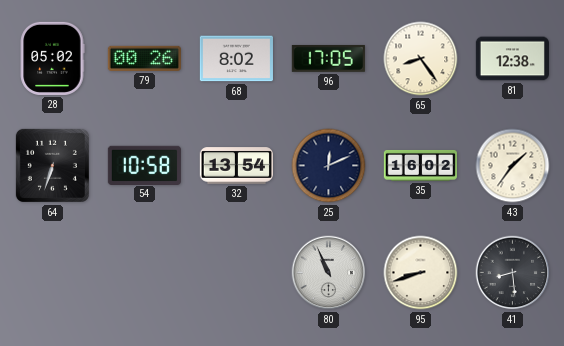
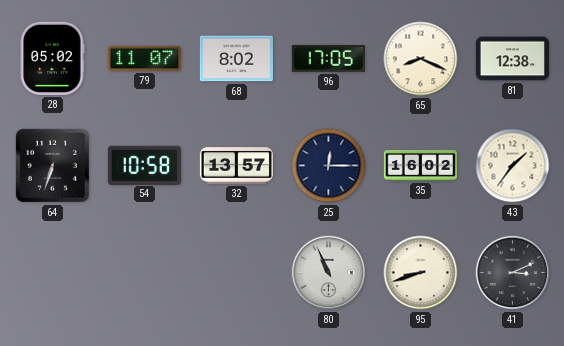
79: 00:26 -> 11:07
65: 8:24 -> 8:19
32: 13:54 -> 13:57
25: 12:11 -> 12:15
41: 8:29 -> 3:11
